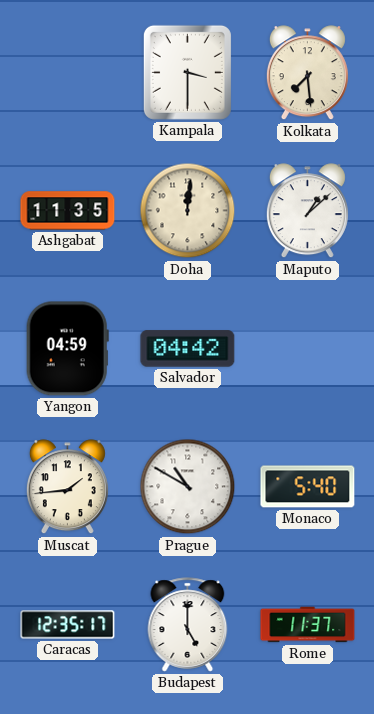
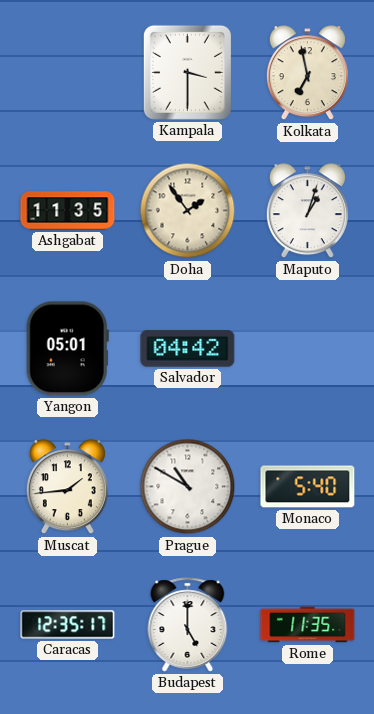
Kolkata: 7:29 -> 6:58
Doha: 12:01 -> 1:54
Maputo: 1:08 -> 1:03
Yangon: 04:59 -> 05:01
Rome: 11:37 -> 11:35
